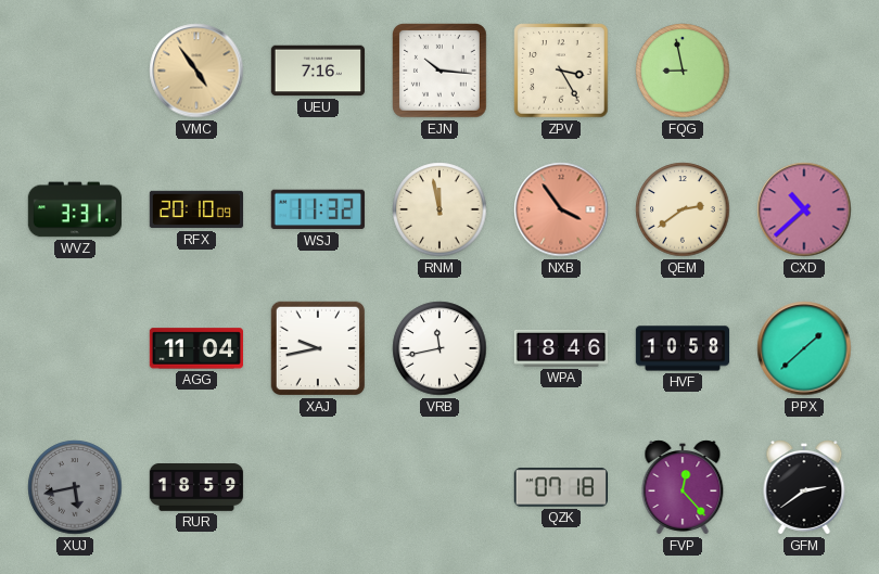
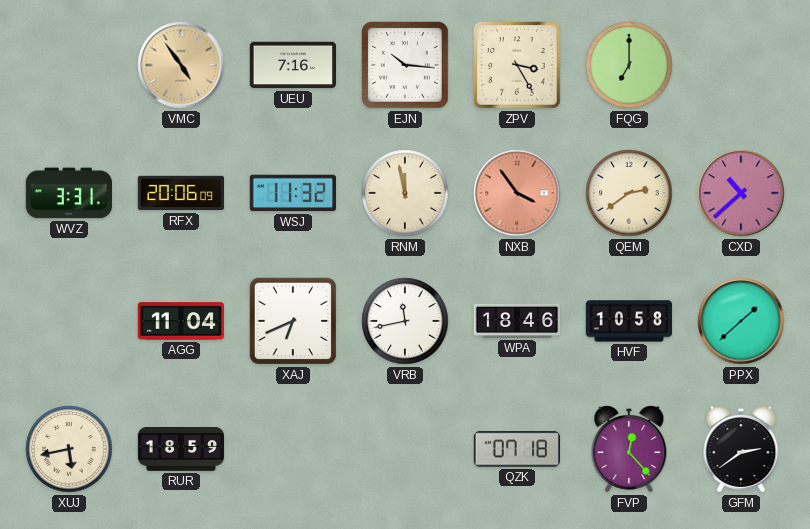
FQG: 8:58 -> 7:00
RFX: 20:10 -> 20:06
XAJ: 9:43 -> 6:41
XUJ dial: grey -> cream
